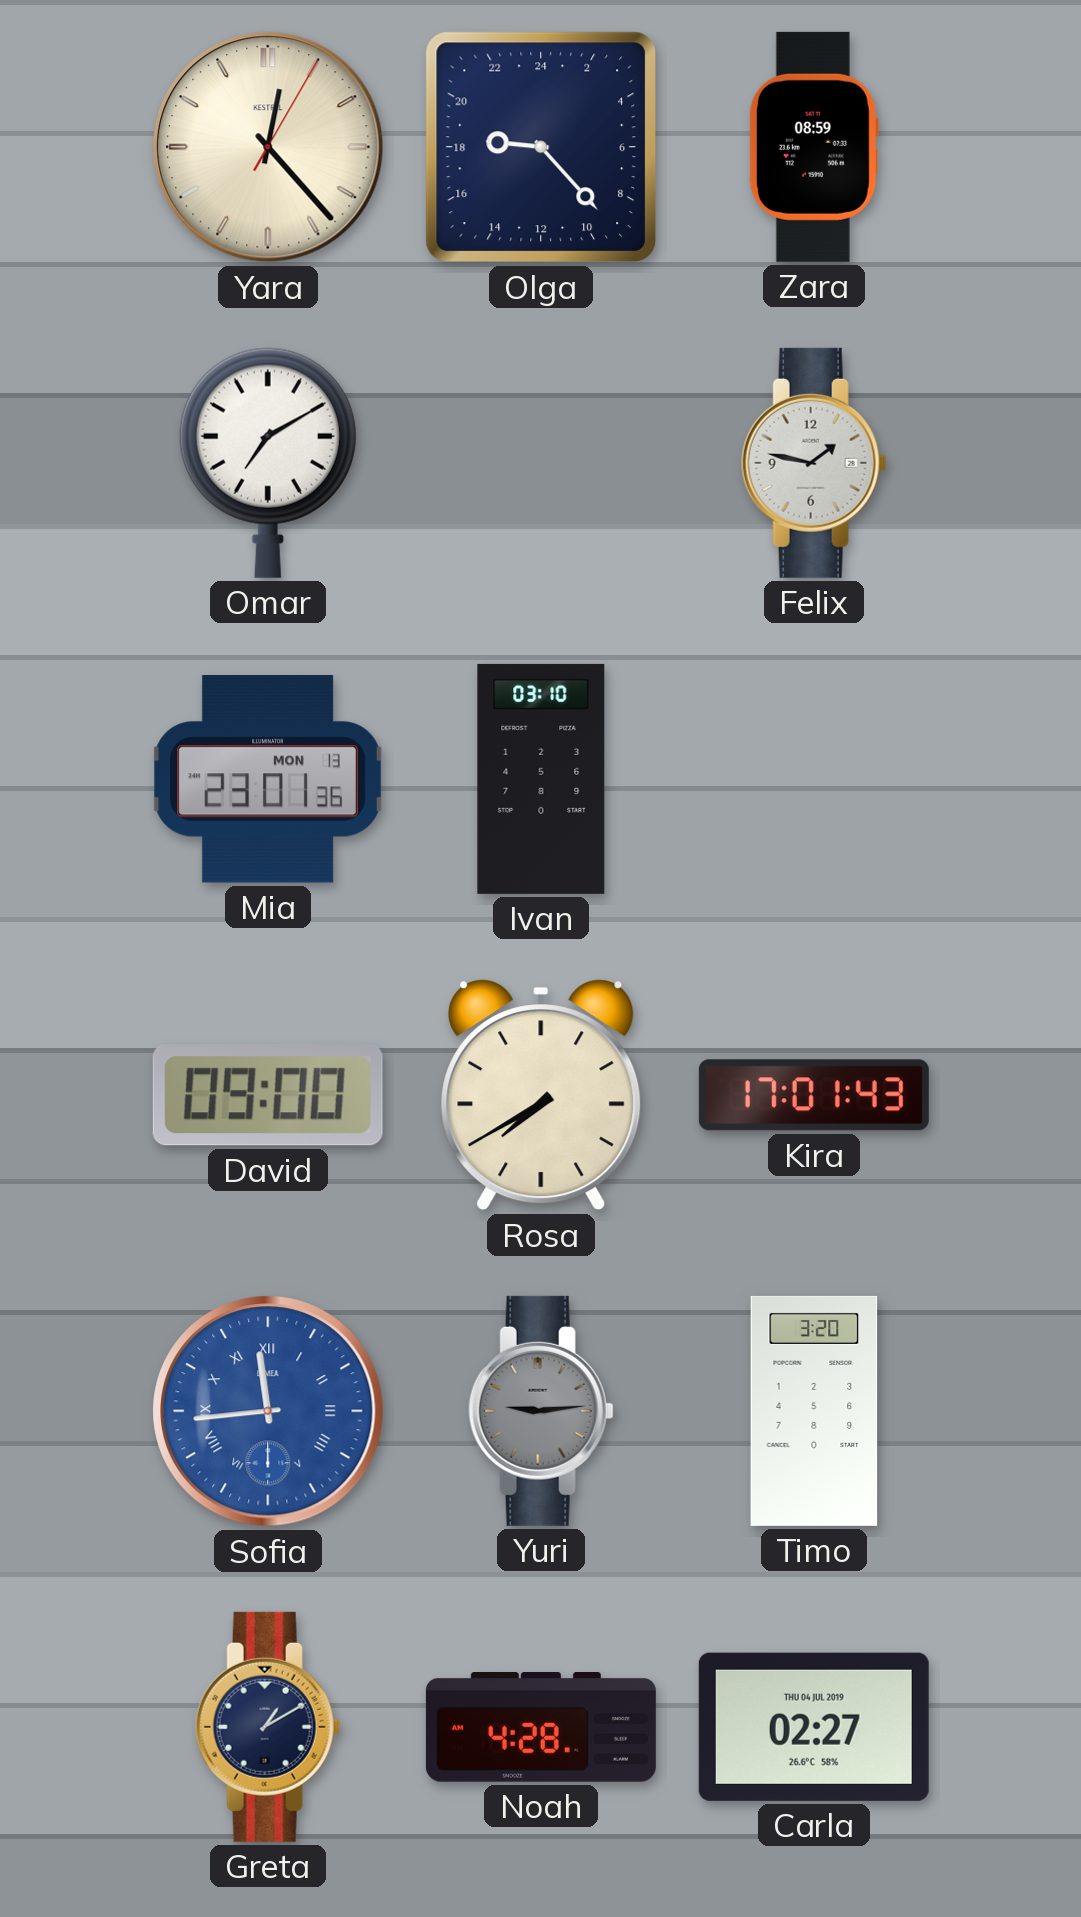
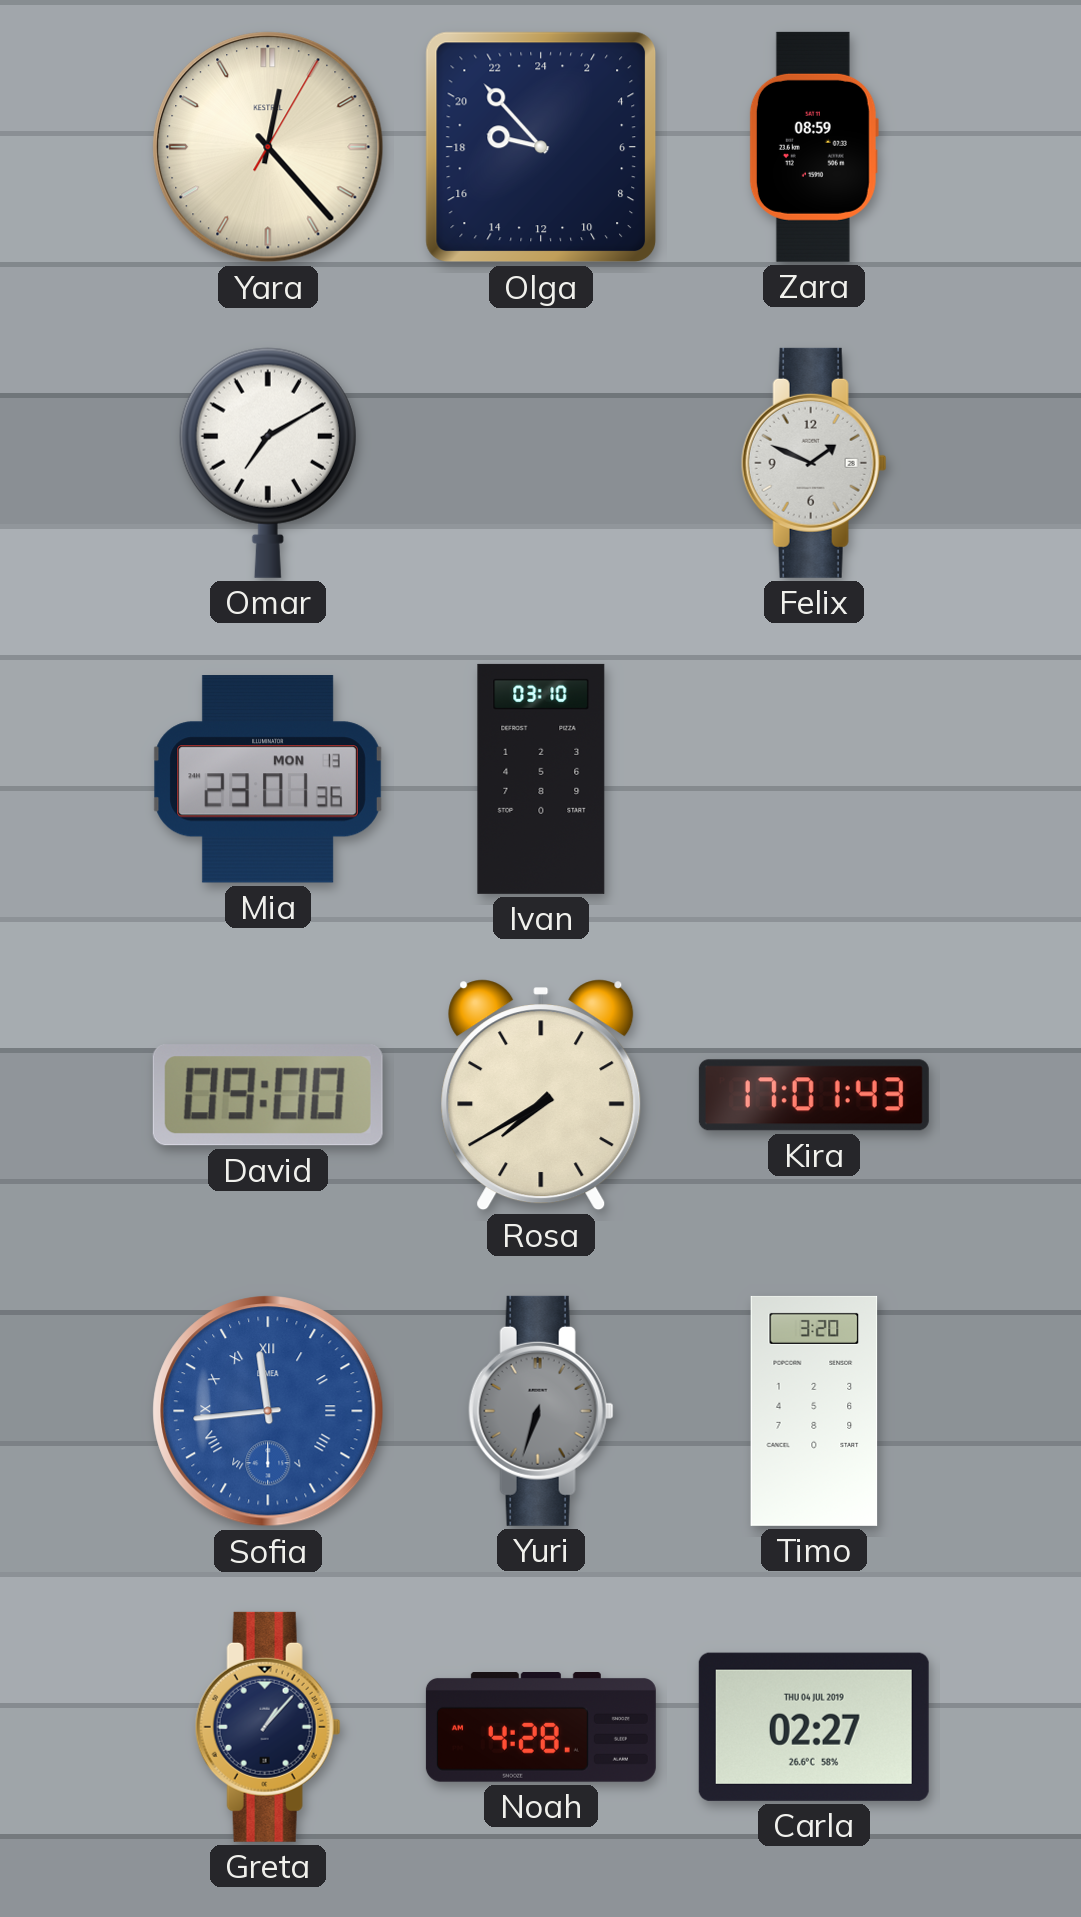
Olga: 18:23 -> 18:53
Felix: 1:47 -> 1:49
Yuri: 9:14 -> 6:33
Greta: 1:10 -> 1:07
